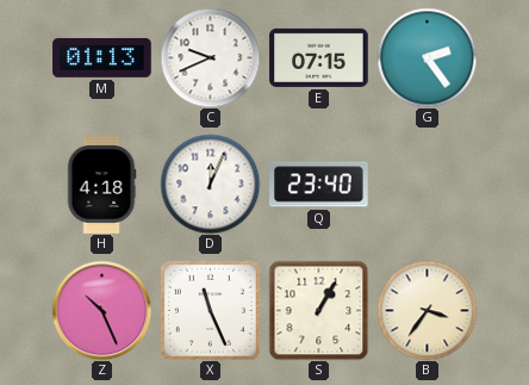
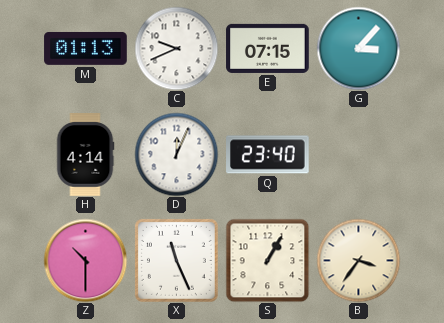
G: 2:24 -> 3:07
H: 4:18 -> 4:14
Z: 10:26 -> 10:30
